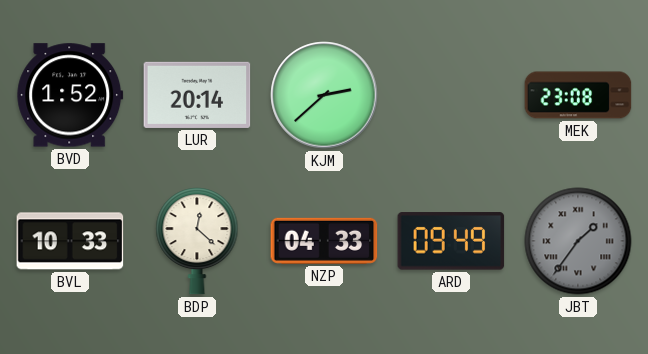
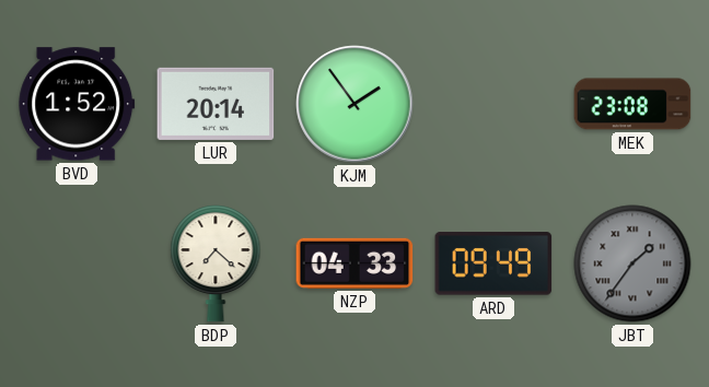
KJM: 2:38 -> 1:54
BVL: 10:33 -> none
BDP: 12:22 -> 7:22
